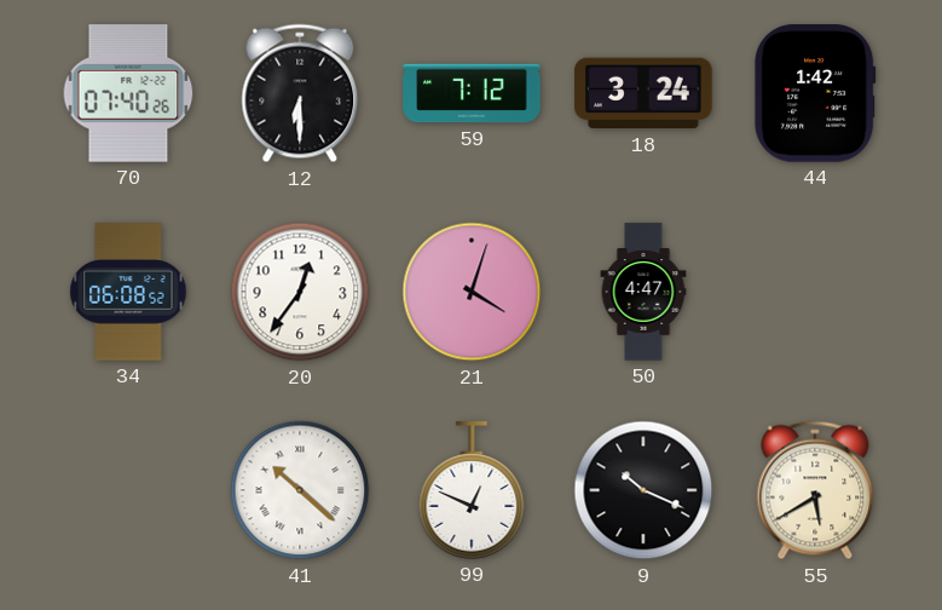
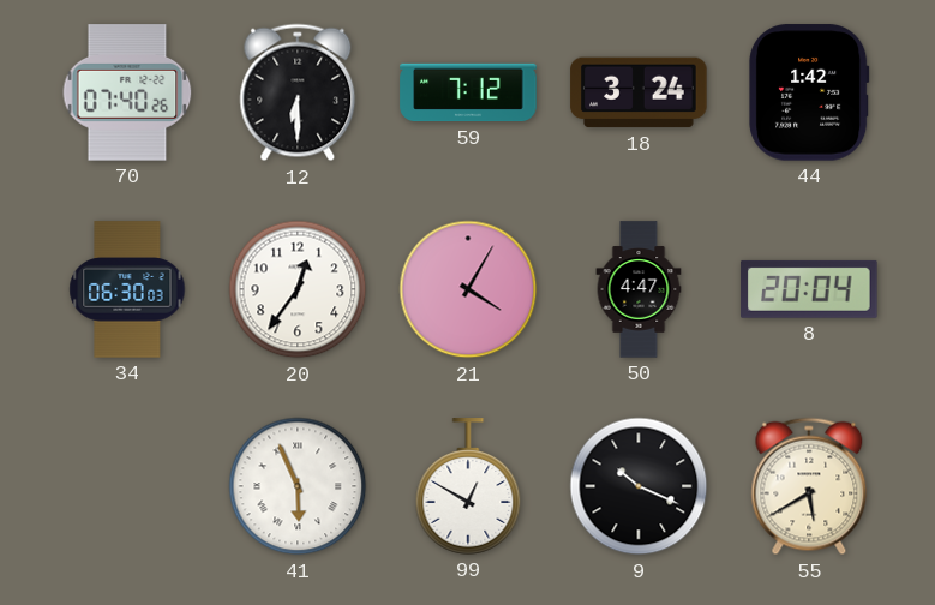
34: 06:08 -> 06:30
21: 4:03 -> 4:05
8: none -> 20:04
41: 10:22 -> 5:56
99: 12:49 -> 12:50
